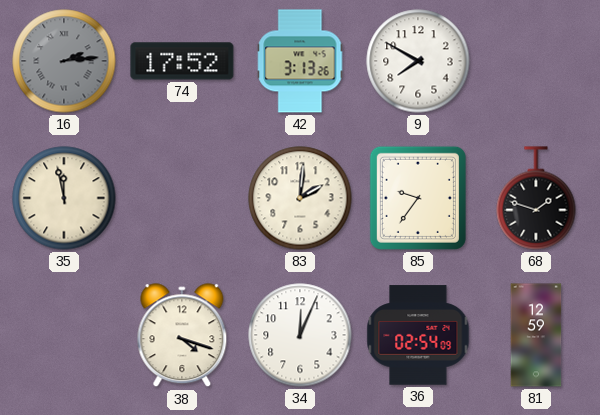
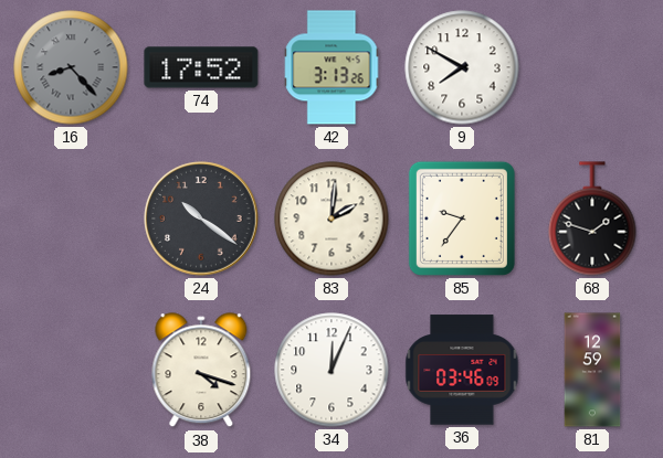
16: 2:14 -> 8:23
35: 11:58 -> none
24: none -> 10:21
36: 02:54 -> 03:46
